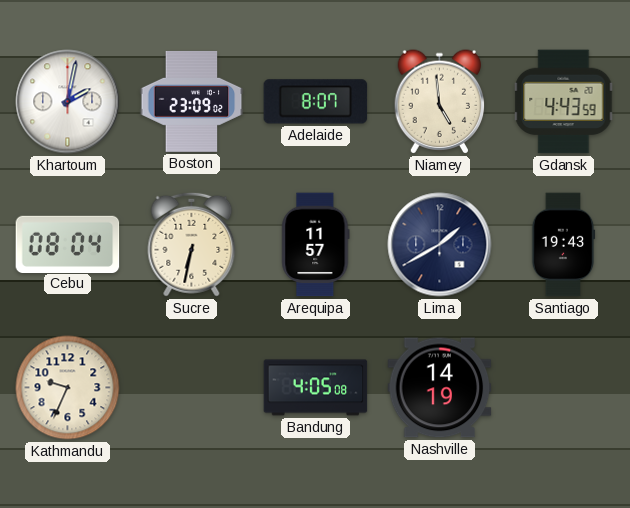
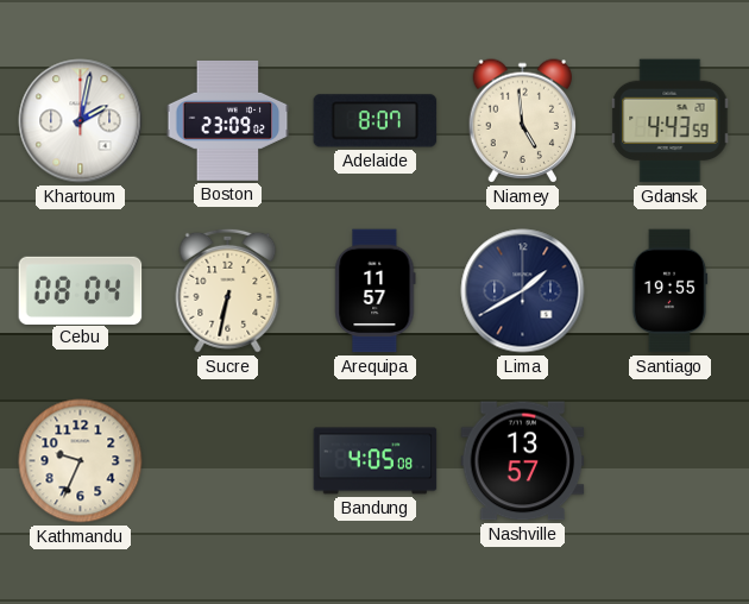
Santiago: 19:43 -> 19:55
Nashville: 14:19 -> 13:57
